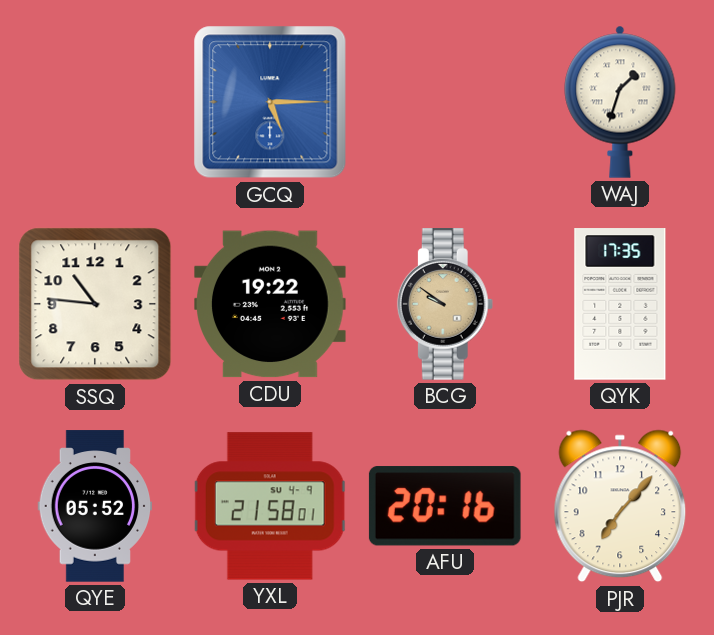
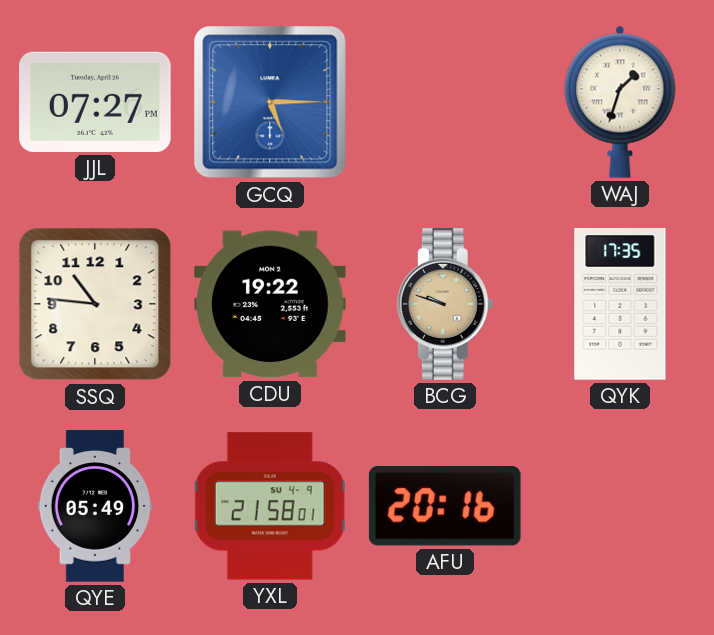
JJL: none -> 07:27
BCG: 9:51 -> 9:48
QYE: 05:52 -> 05:49
PJR: 7:07 -> none
